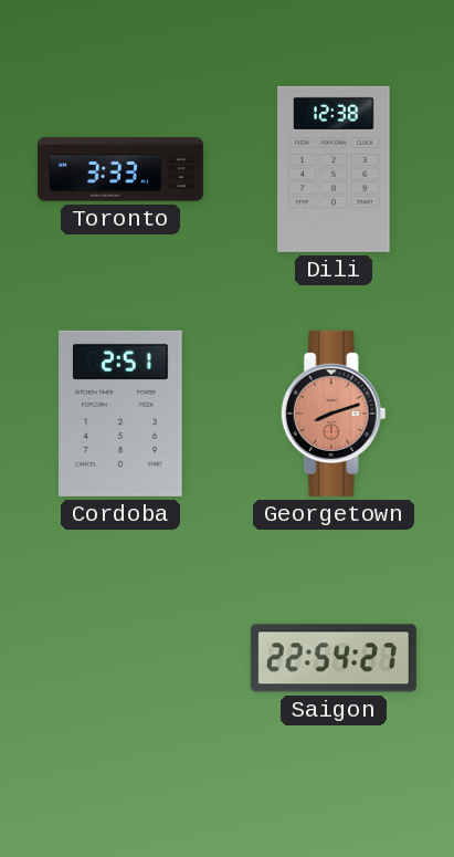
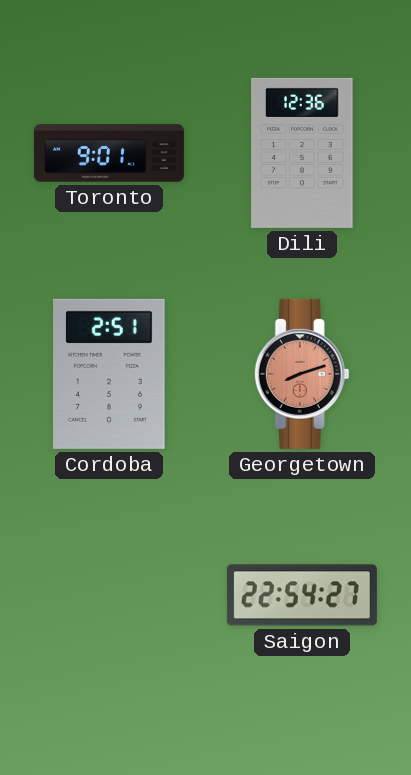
Toronto: 3:33 -> 9:01
Dili: 12:38 -> 12:36
